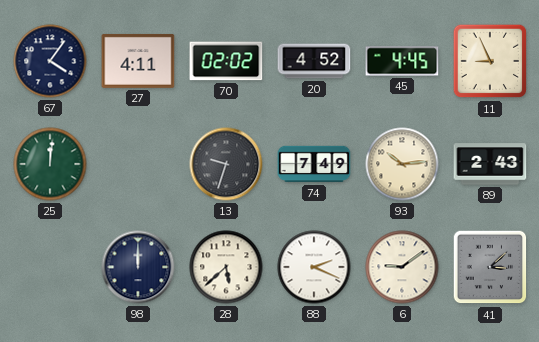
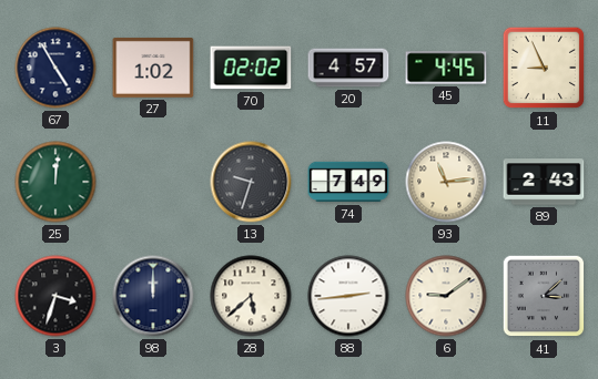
67: 4:06 -> 4:55
27: 4:11 -> 1:02
20: 4:52 -> 4:57
93: 10:14 -> 11:14
3: none -> 3:33
88: 2:19 -> 2:44
